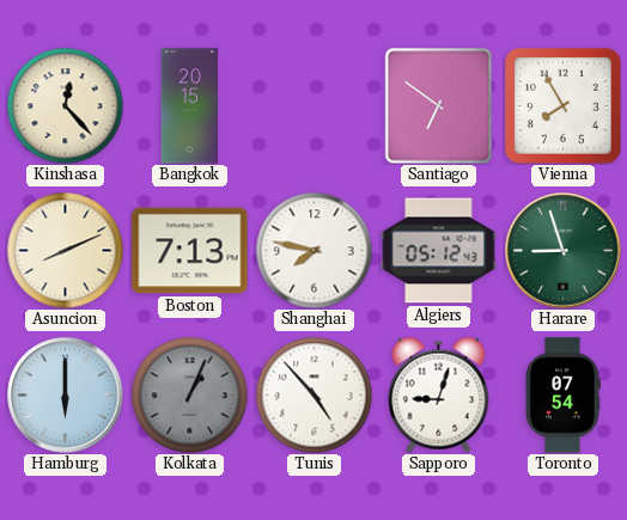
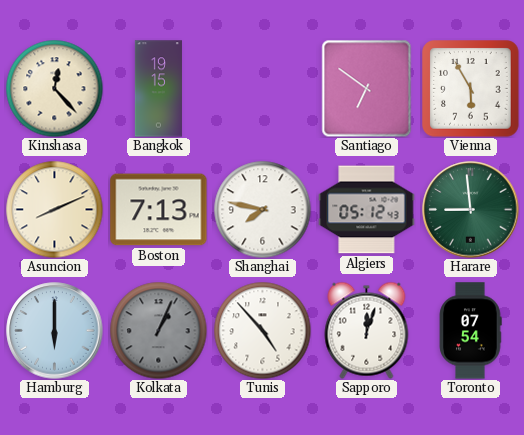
Bangkok: 20:15 -> 19:15
Vienna: 7:55 -> 5:55
Harare: 8:57 -> 8:59
Sapporo: 9:03 -> 12:03
